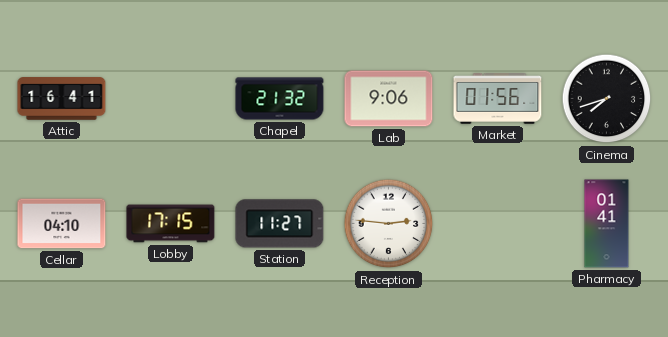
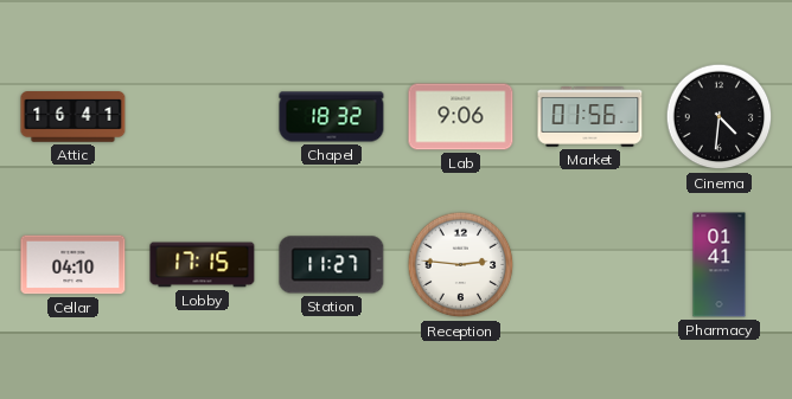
Chapel: 21:32 -> 18:32
Cinema: 7:42 -> 4:31
